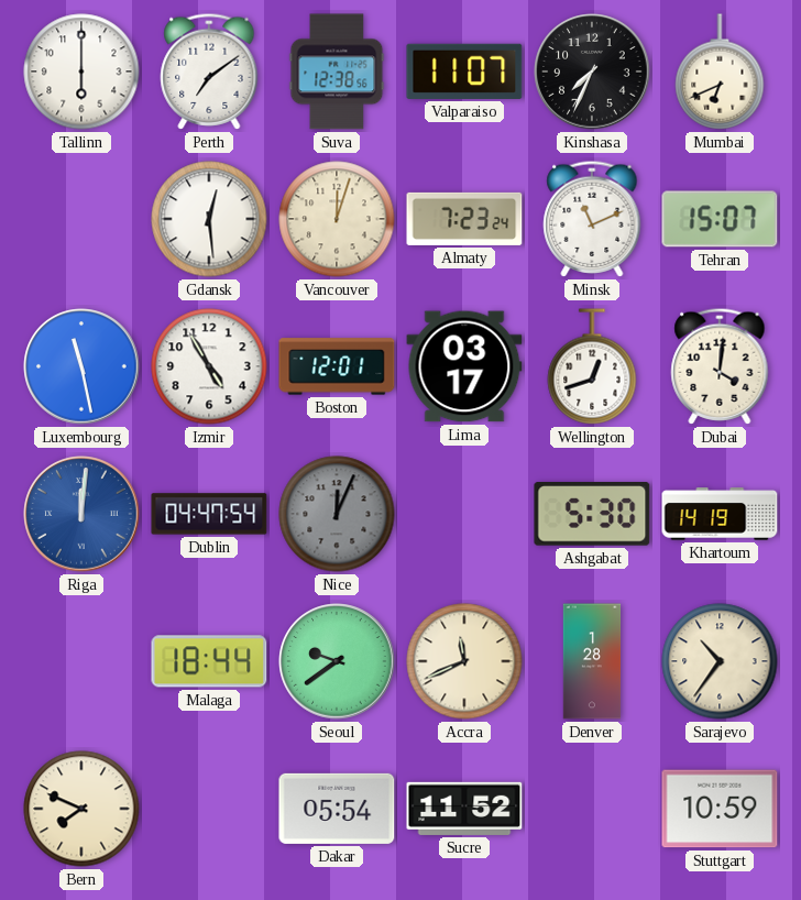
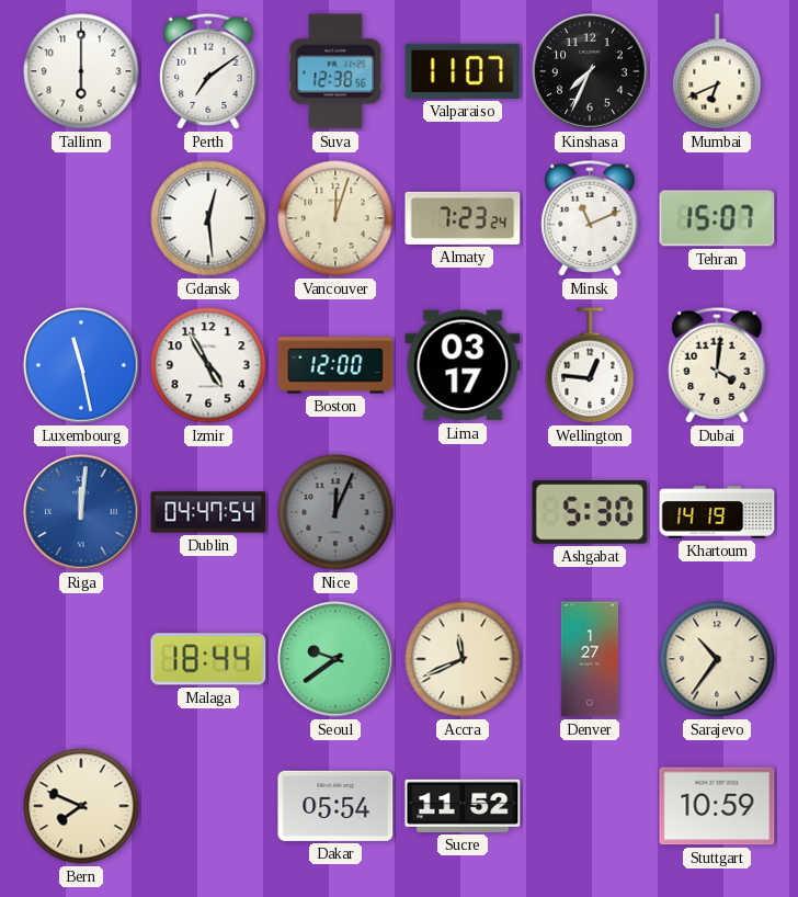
Boston: 12:01 -> 12:00
Wellington: 12:42 -> 12:46
Denver: 1:28 -> 1:27
